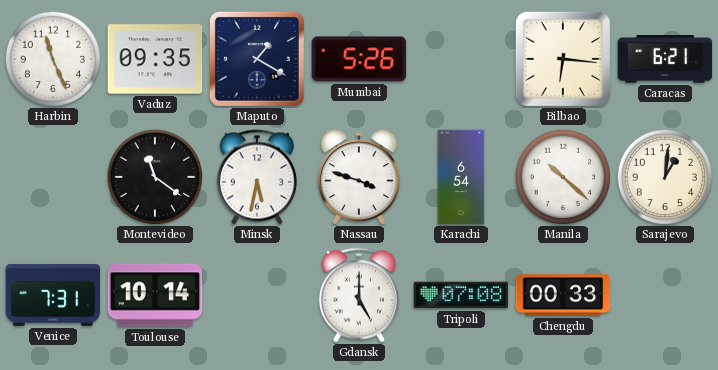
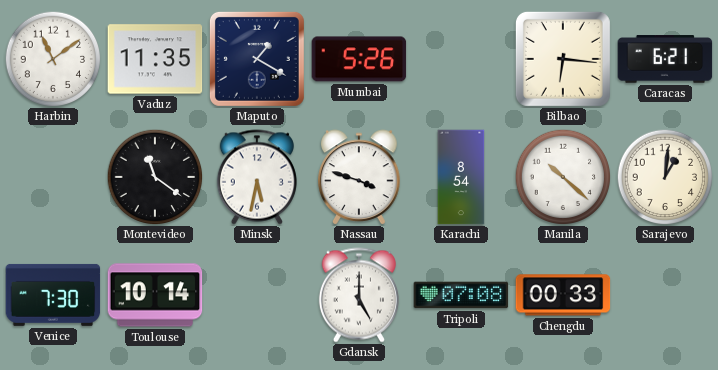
Harbin: 11:26 -> 11:09
Vaduz: 09:35 -> 11:35
Karachi: 6:54 -> 8:54
Venice: 7:31 -> 7:30
